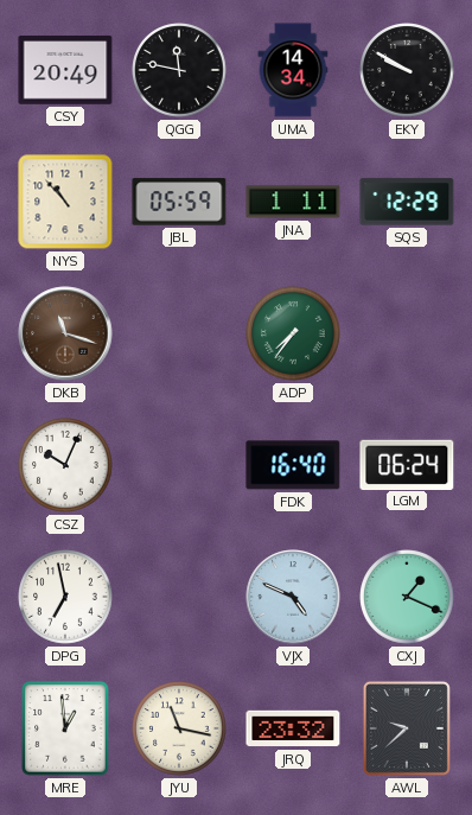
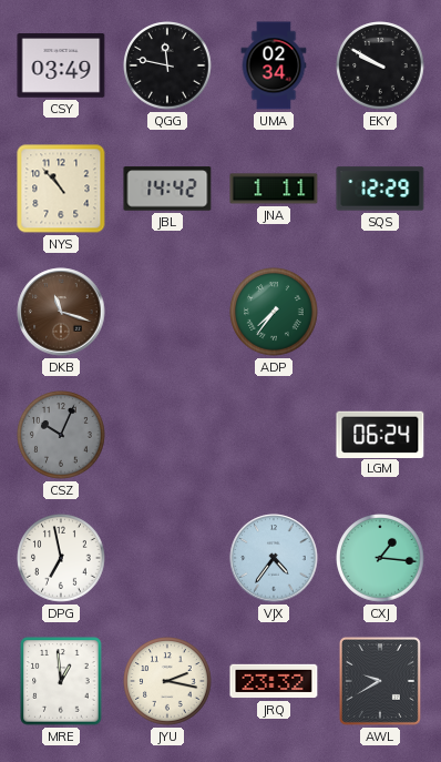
CSY: 20:49 -> 03:49
UMA: 14:34 -> 02:34
JBL: 05:59 -> 14:42
CSZ dial: white -> grey
FDK: 16:40 -> none
VJX: 4:49 -> 4:36
CXJ: 1:19 -> 1:16
JYU: 11:17 -> 2:17
AWL: 9:38 -> 9:40
